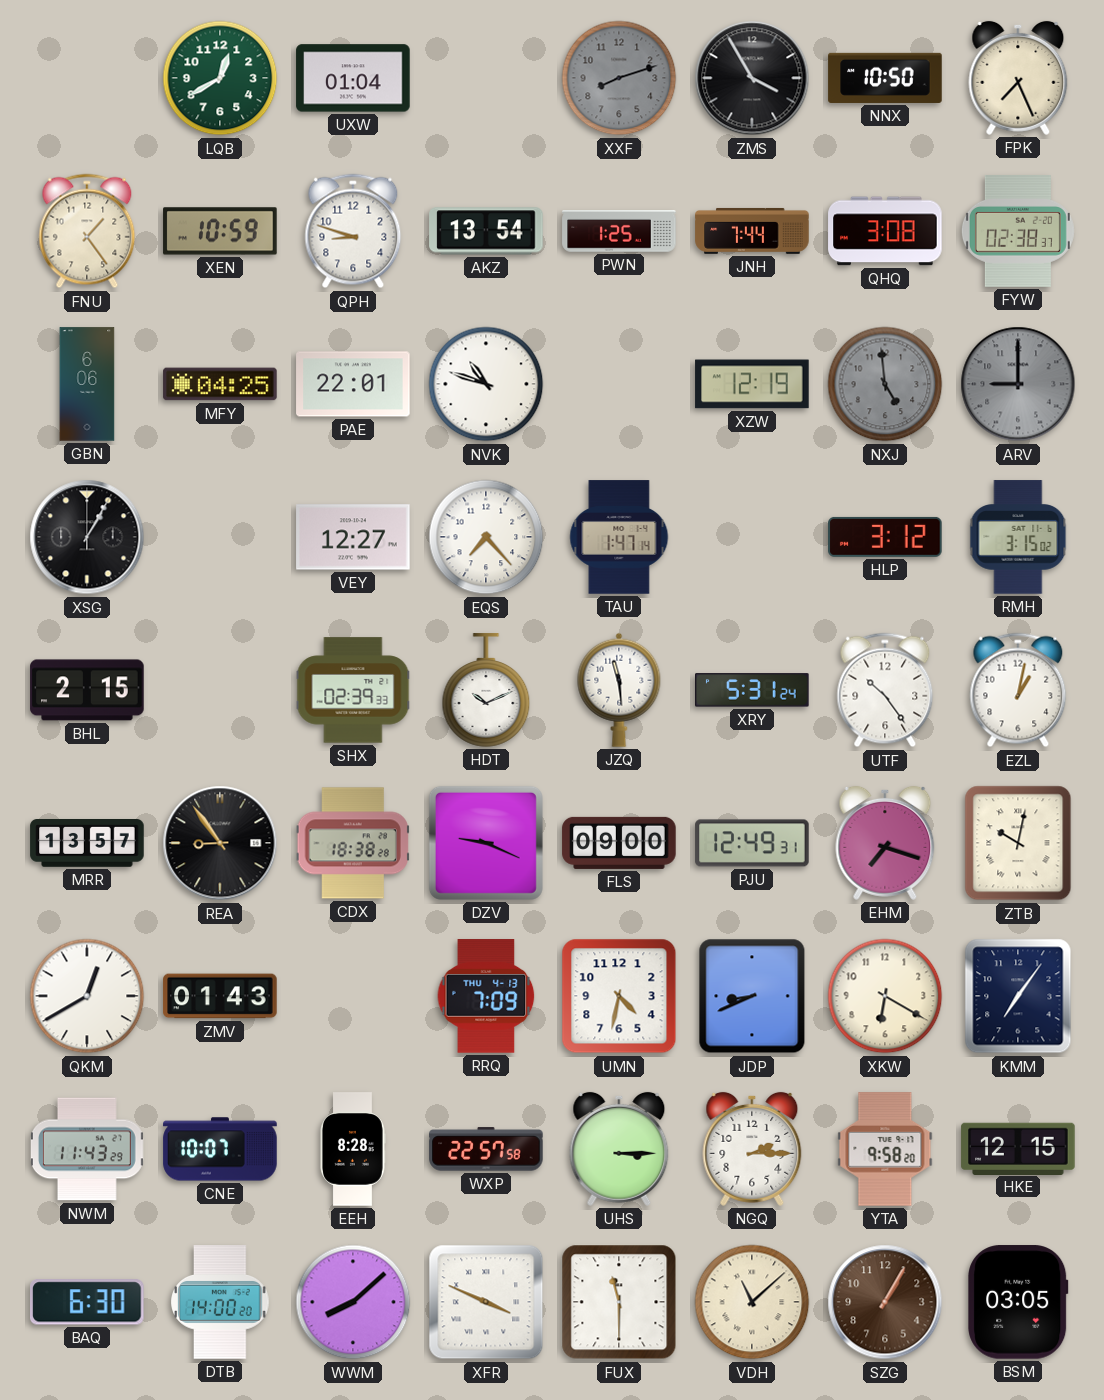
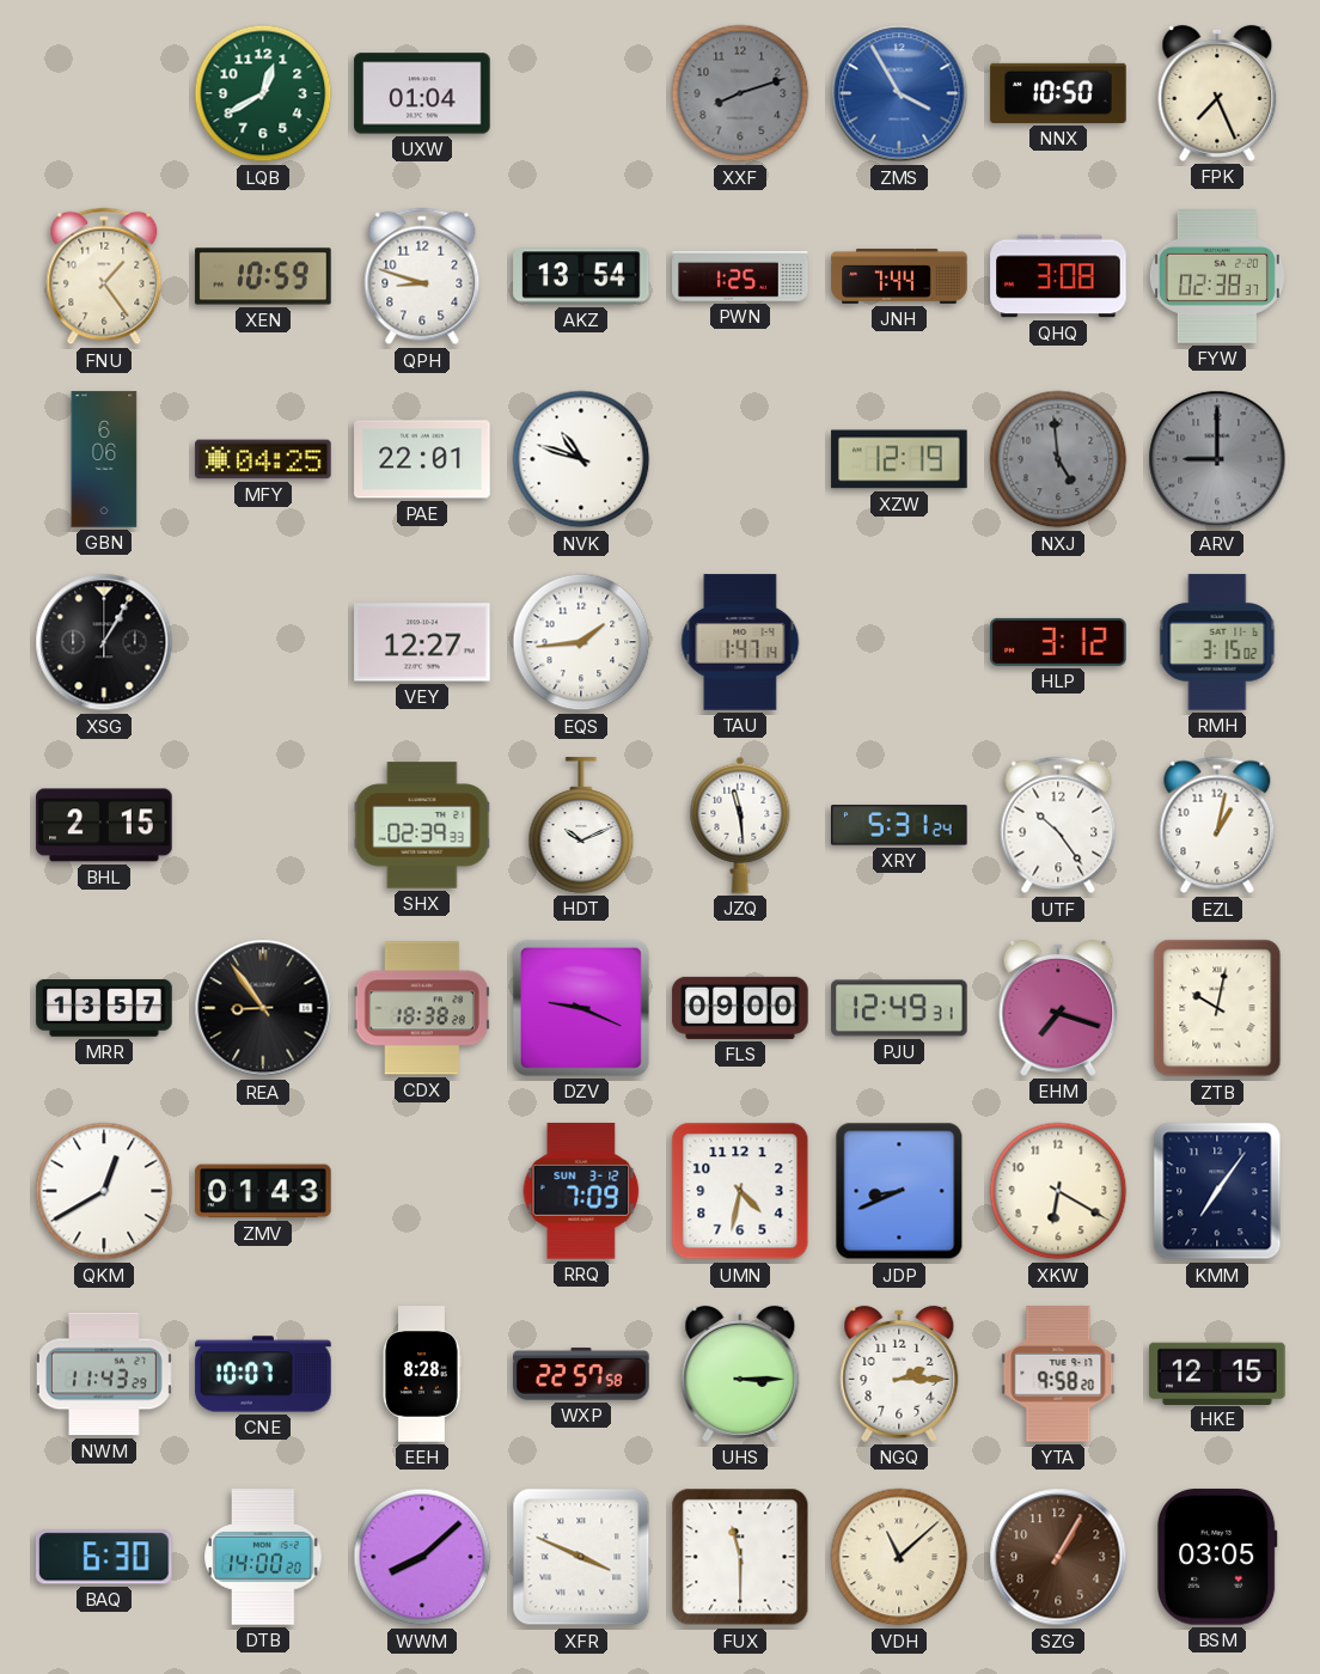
ZMS dial: black -> blue
EQS: 7:23 -> 1:44
RRQ date: THU 4-13 -> SUN 3-12
